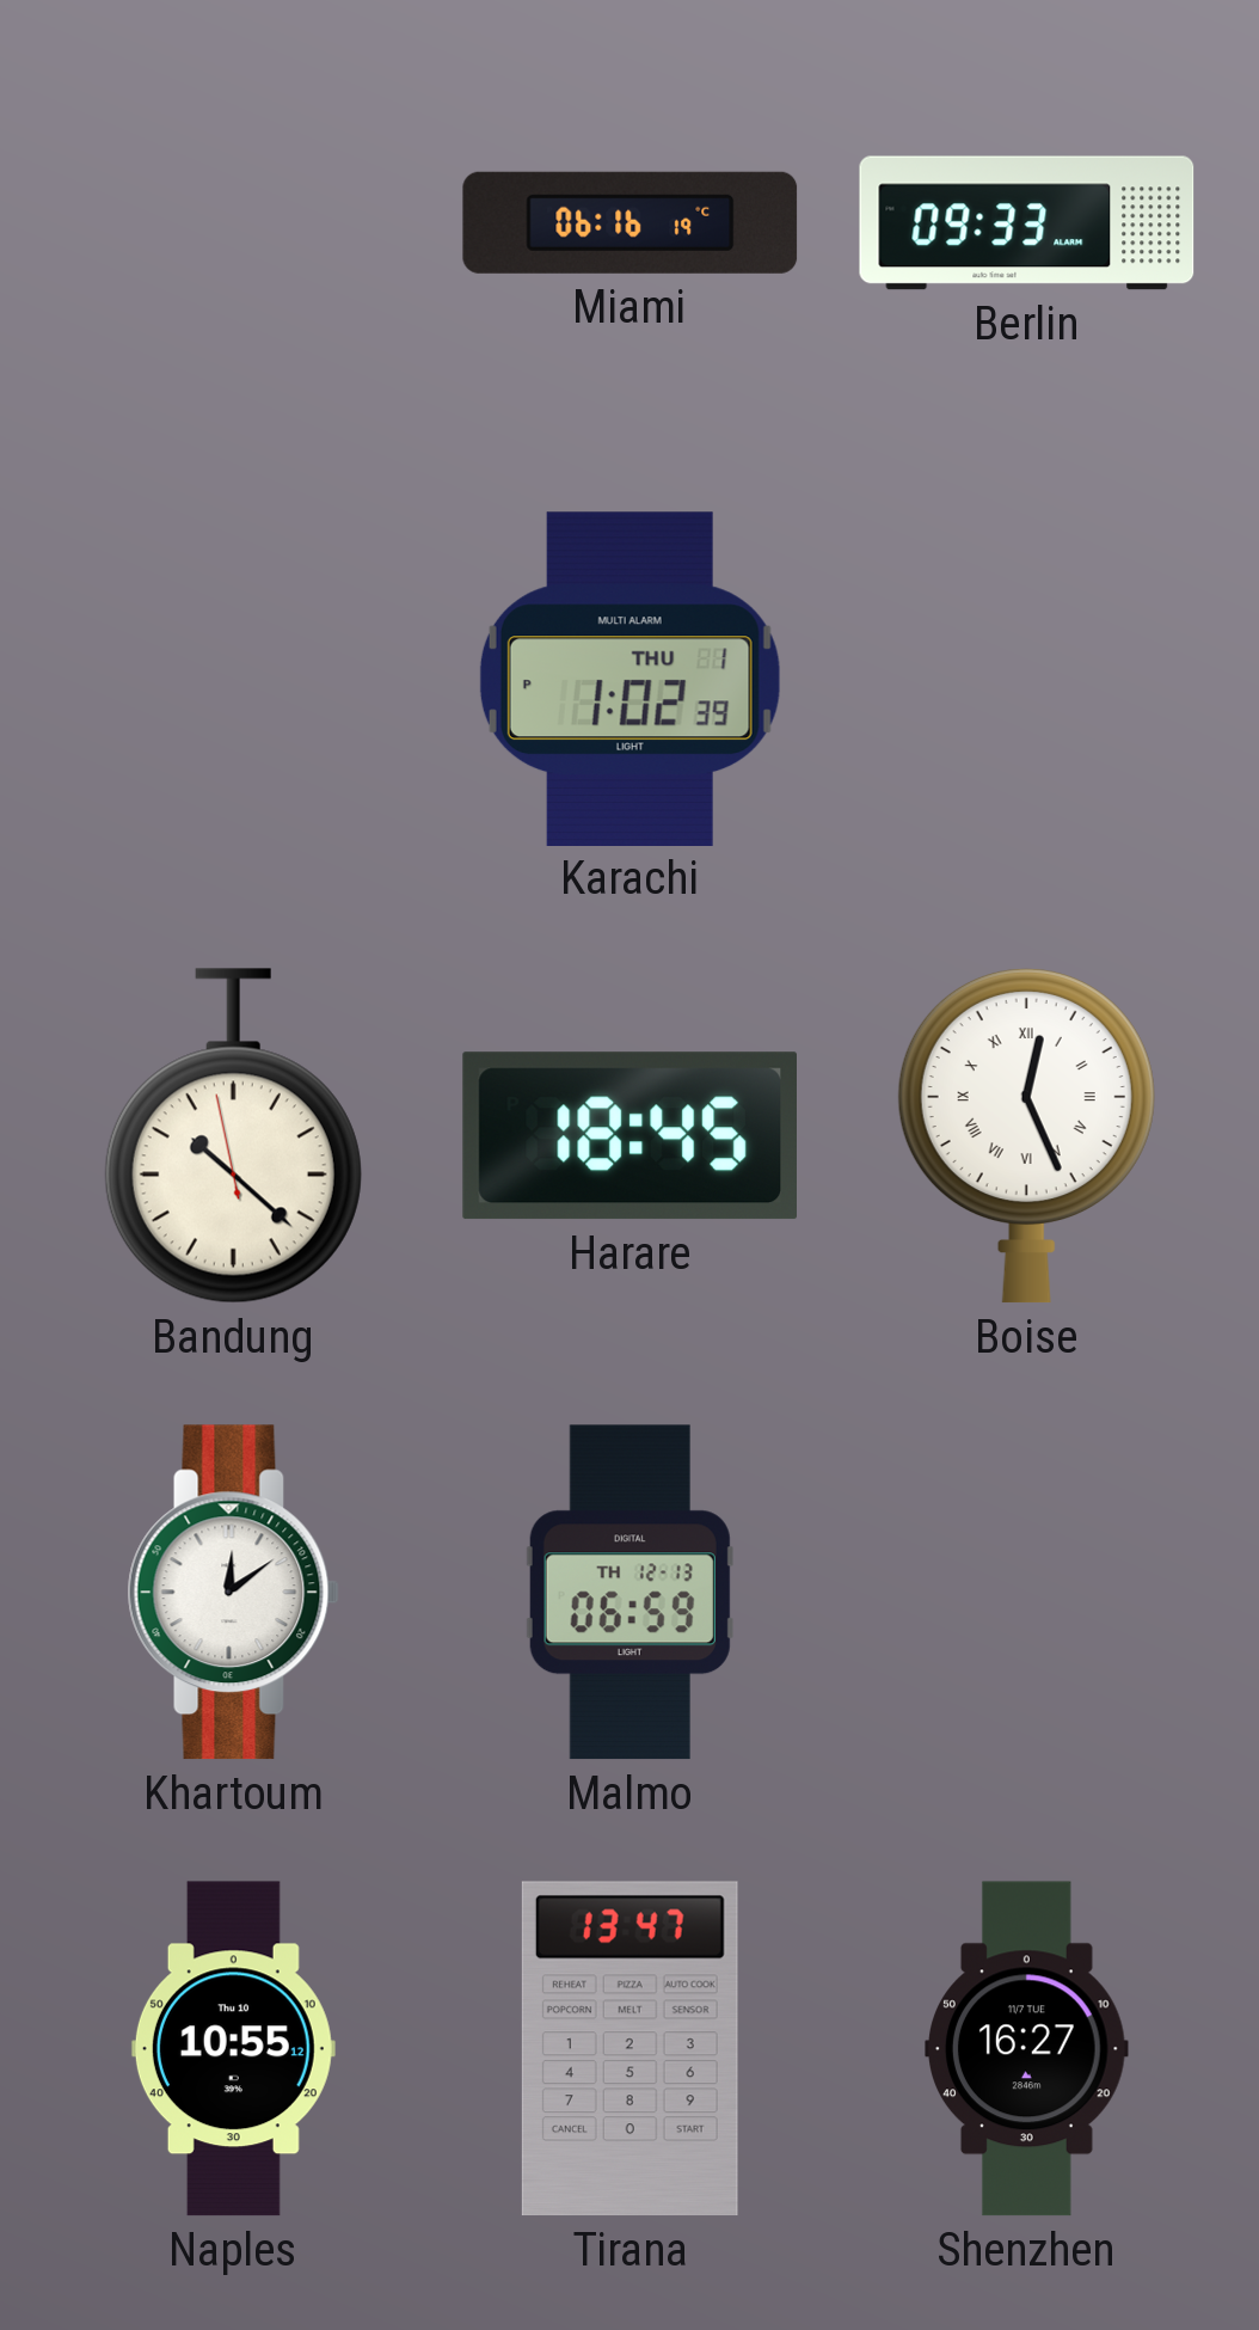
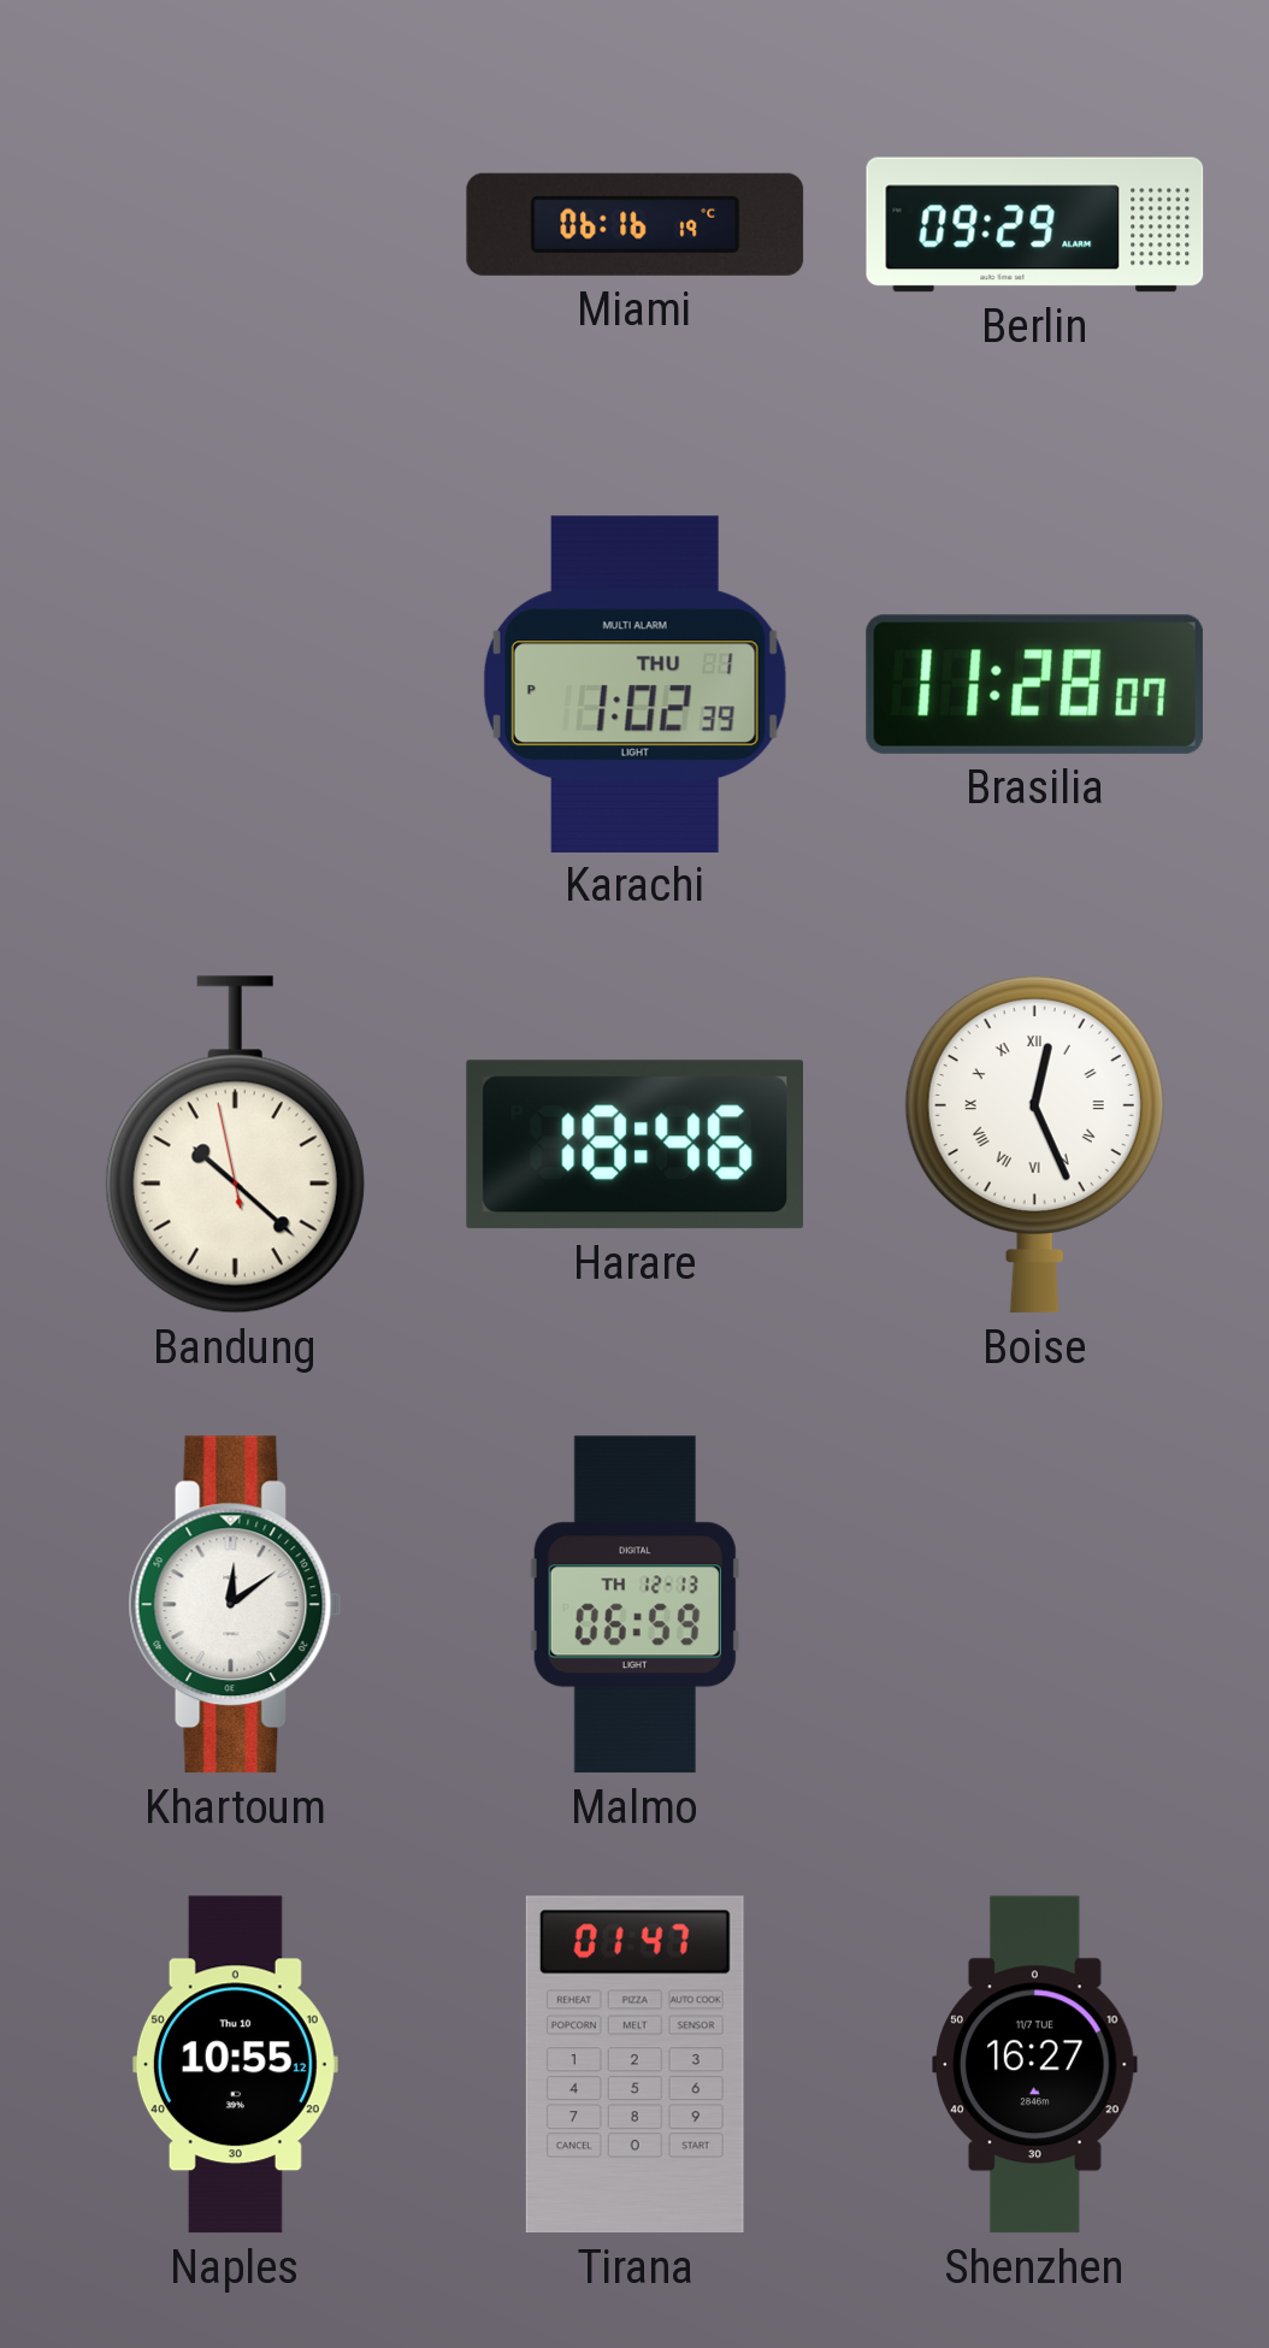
Berlin: 09:33 -> 09:29
Brasilia: none -> 11:28
Harare: 18:45 -> 18:46
Tirana: 13:47 -> 01:47
